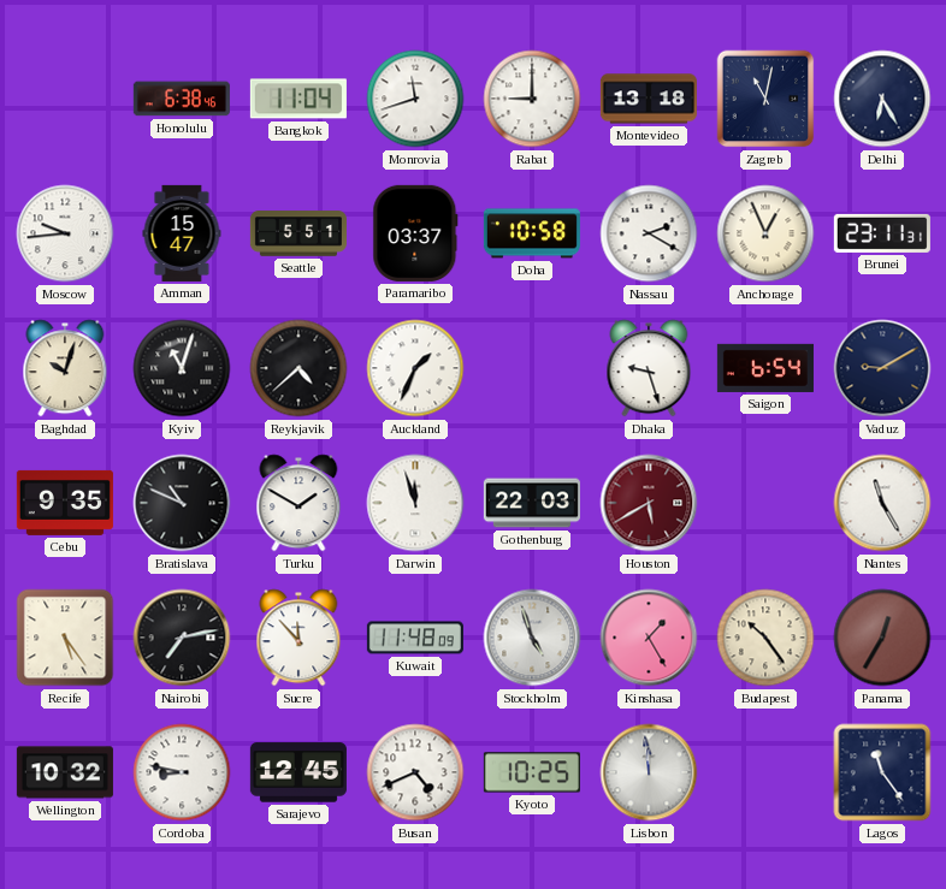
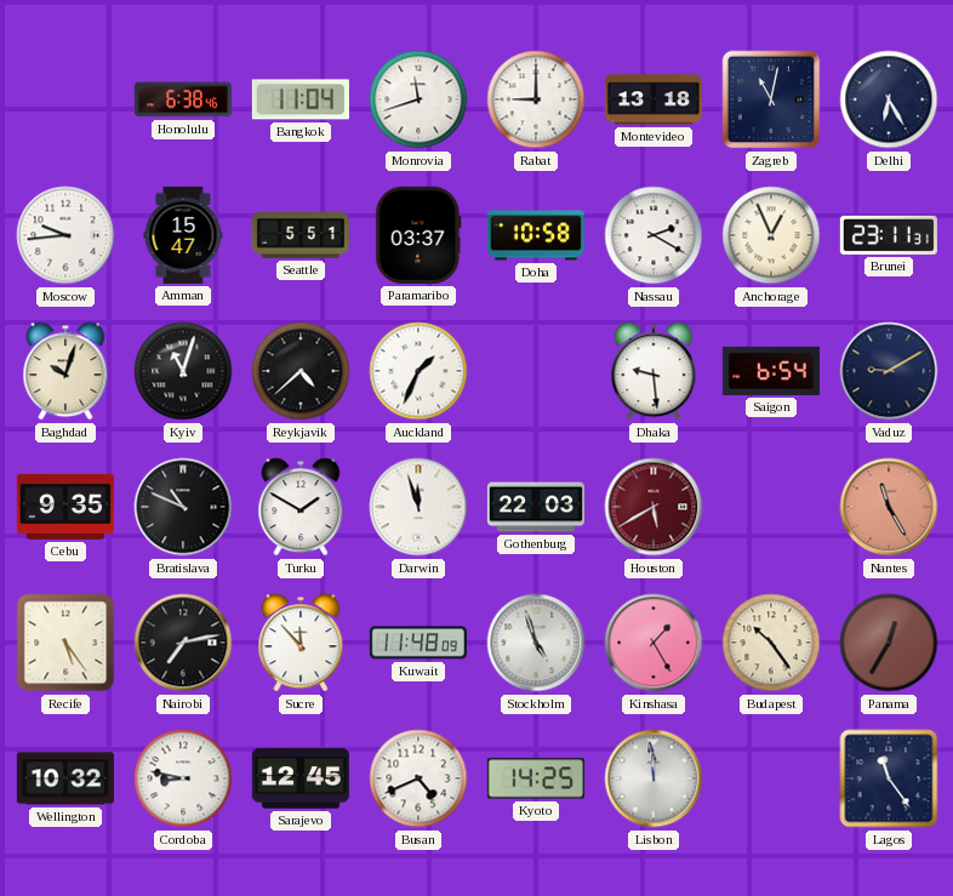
Dhaka: 9:27 -> 9:29
Nantes dial: white -> salmon
Kyoto: 10:25 -> 14:25
